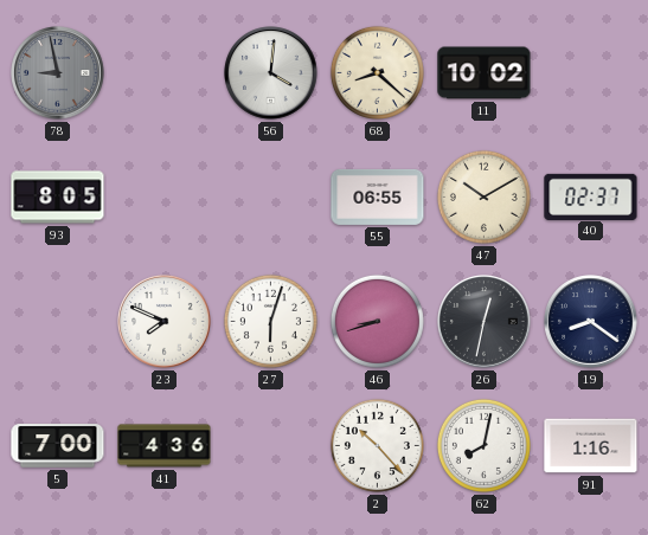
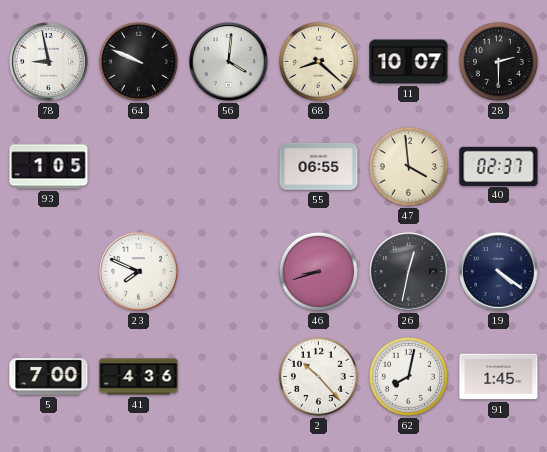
78 dial: grey -> white
64: none -> 9:49
11: 10:02 -> 10:07
28: none -> 2:30
93: 8:05 -> 1:05
47: 10:10 -> 3:59
27: 6:03 -> none
19: 8:21 -> 4:21
91: 1:16 -> 1:45
